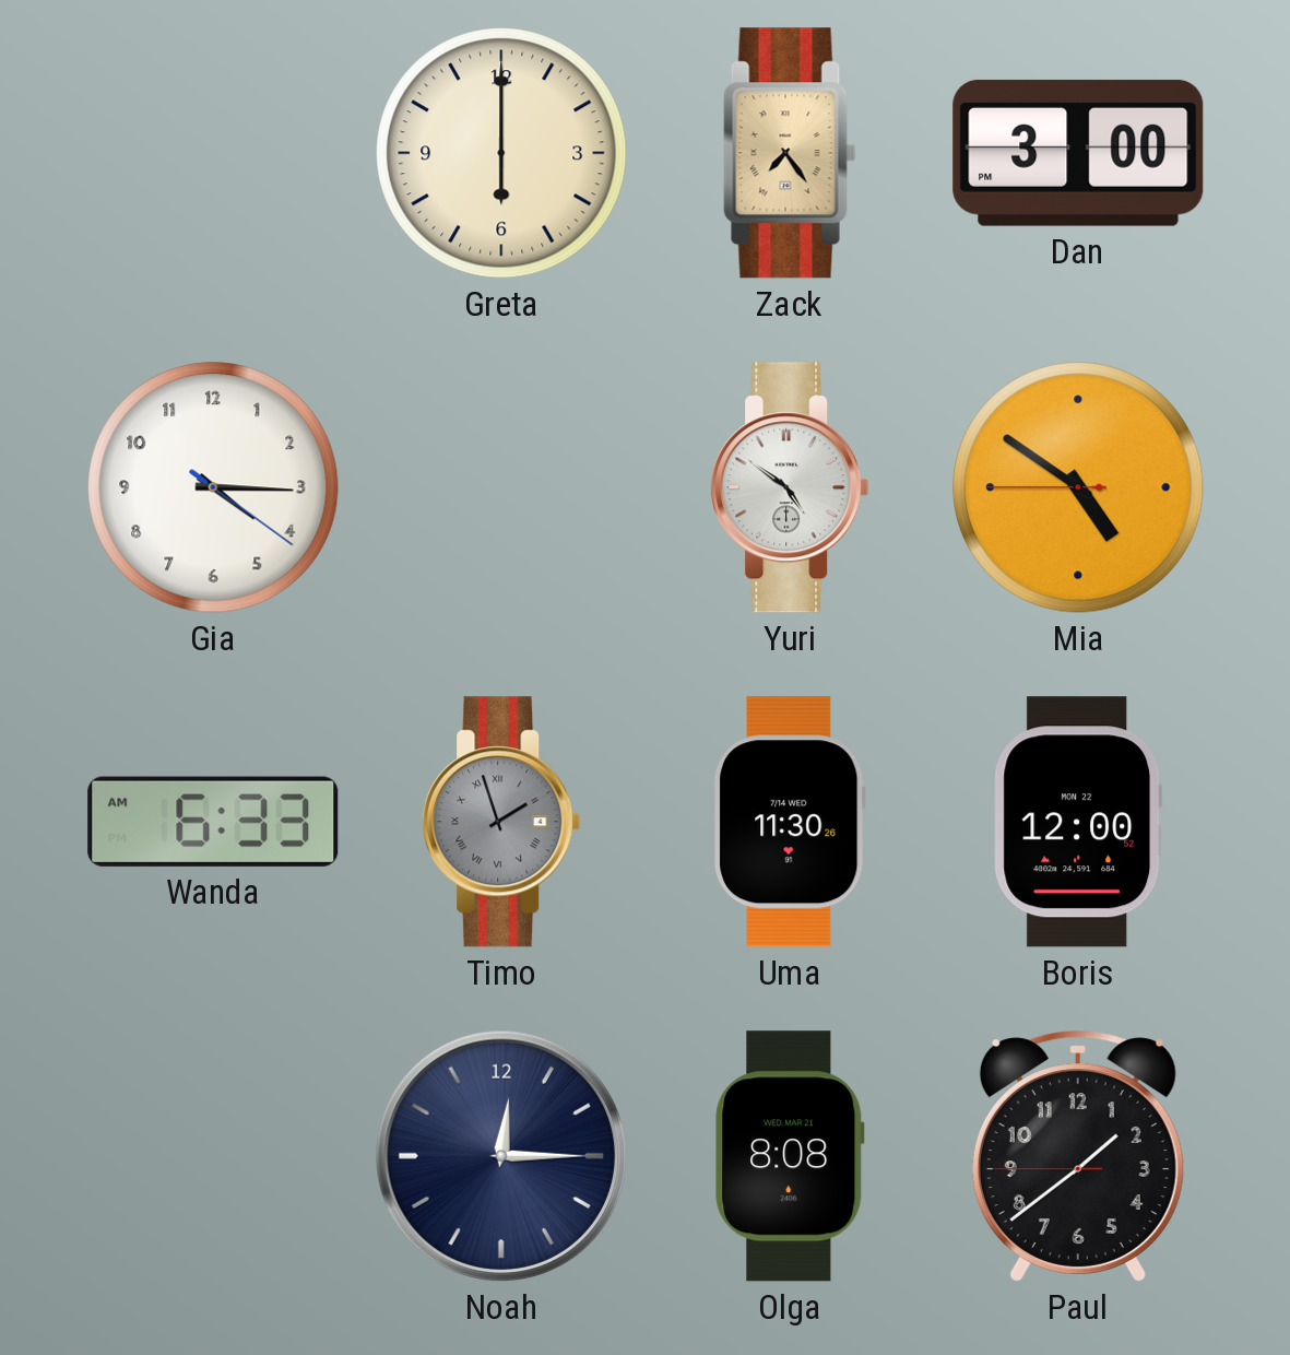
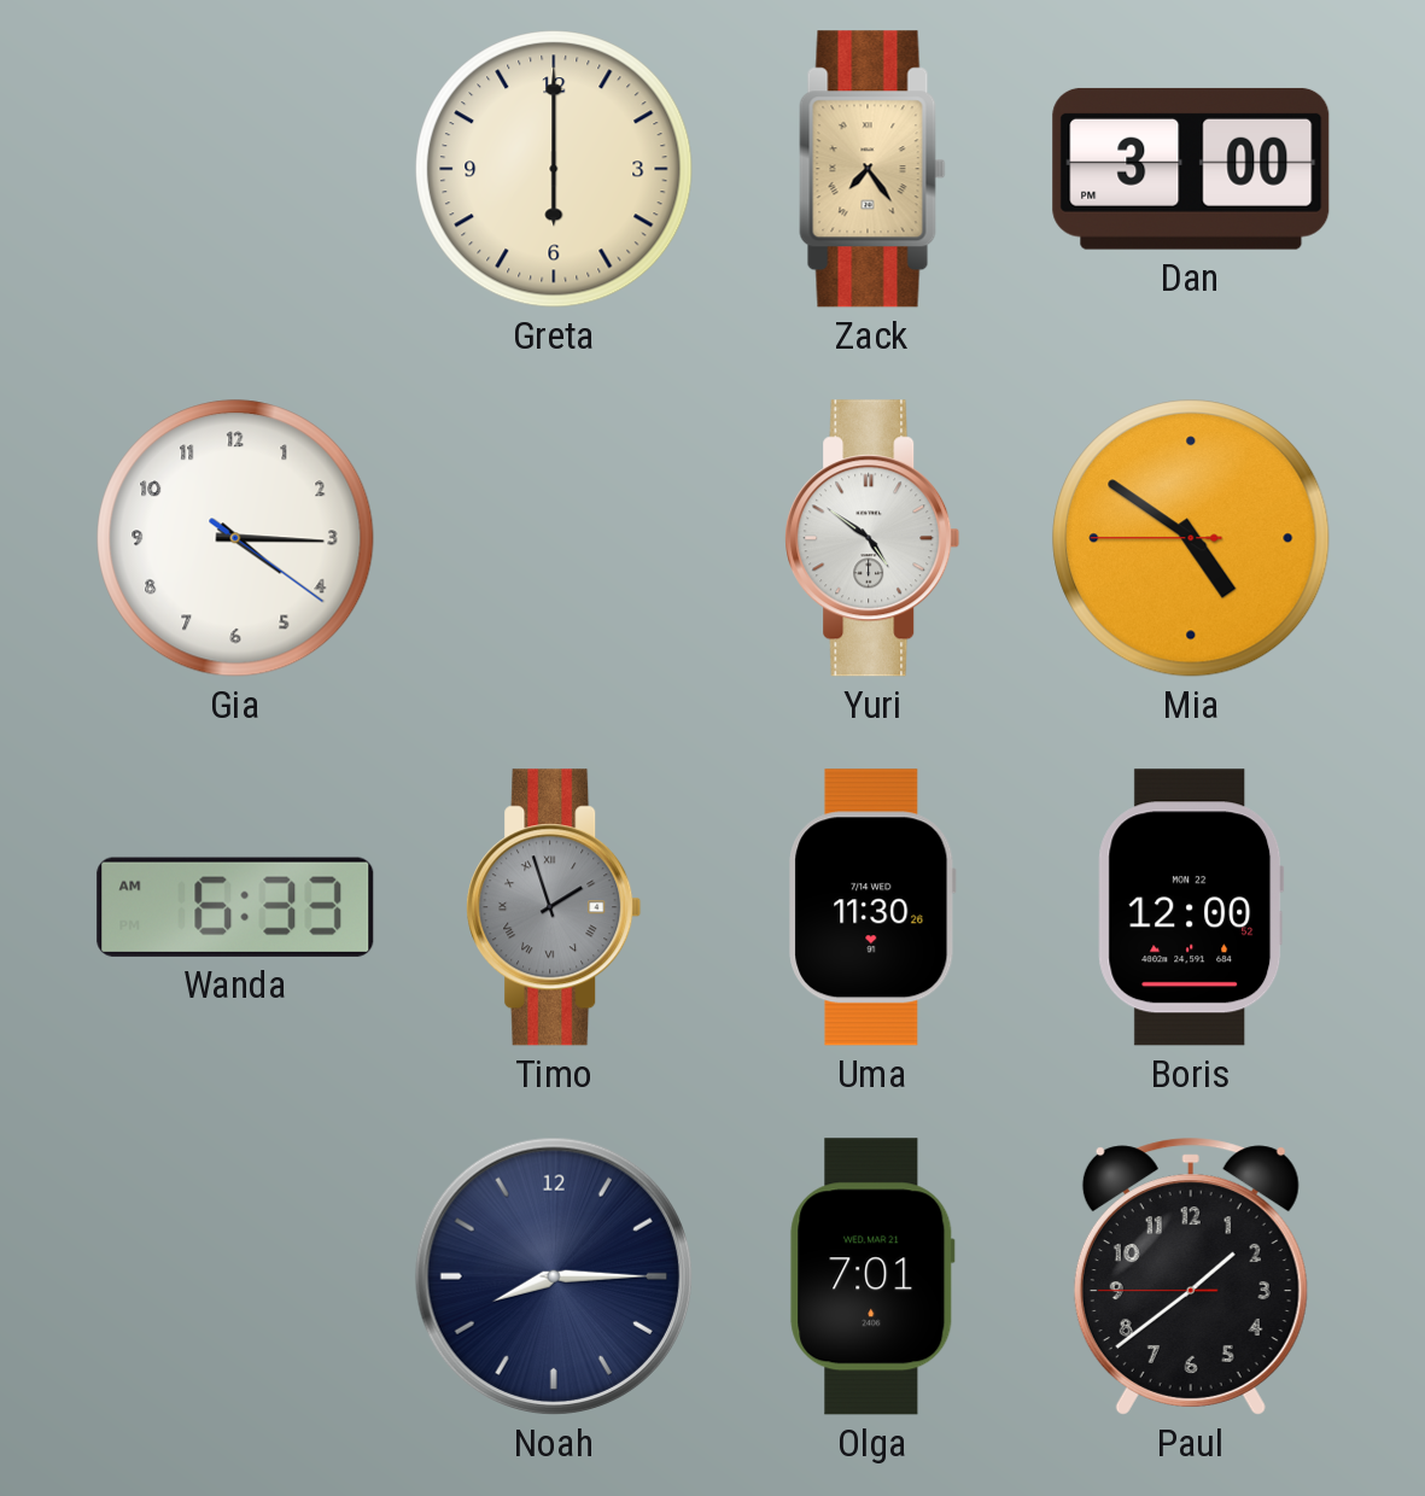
Noah: 12:15 -> 8:15
Olga: 8:08 -> 7:01
